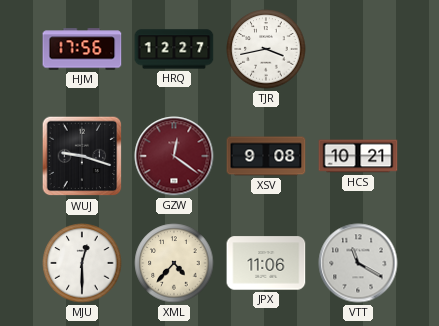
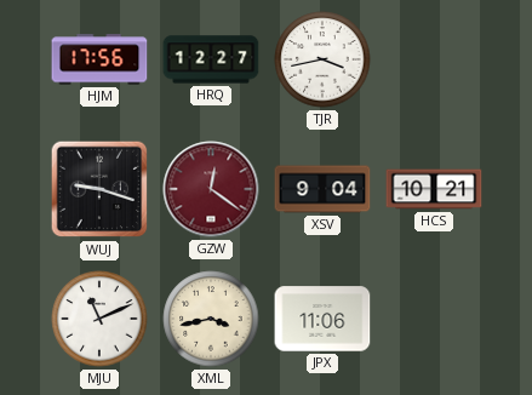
XSV: 9:08 -> 9:04
MJU: 12:30 -> 11:11
XML: 4:37 -> 3:43
VTT: 11:20 -> none
